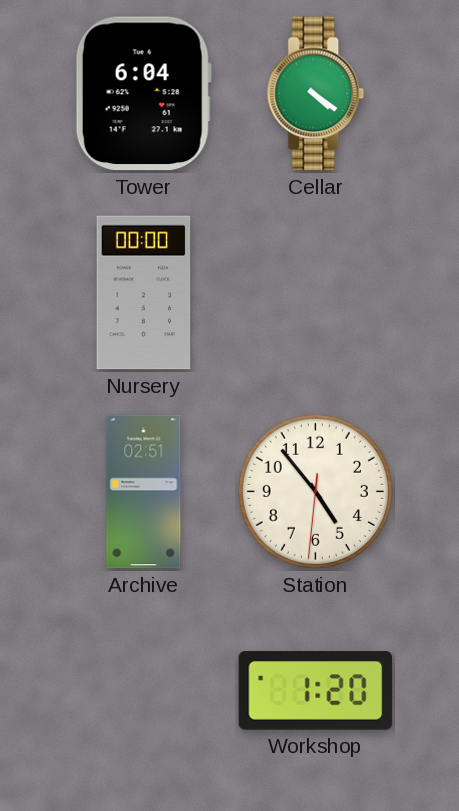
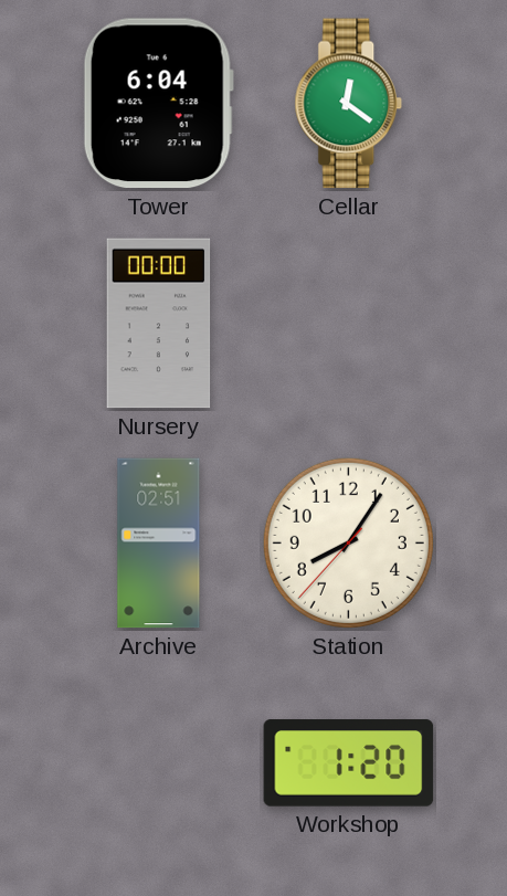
Cellar: 4:21 -> 12:21
Station: 4:53 -> 8:05
